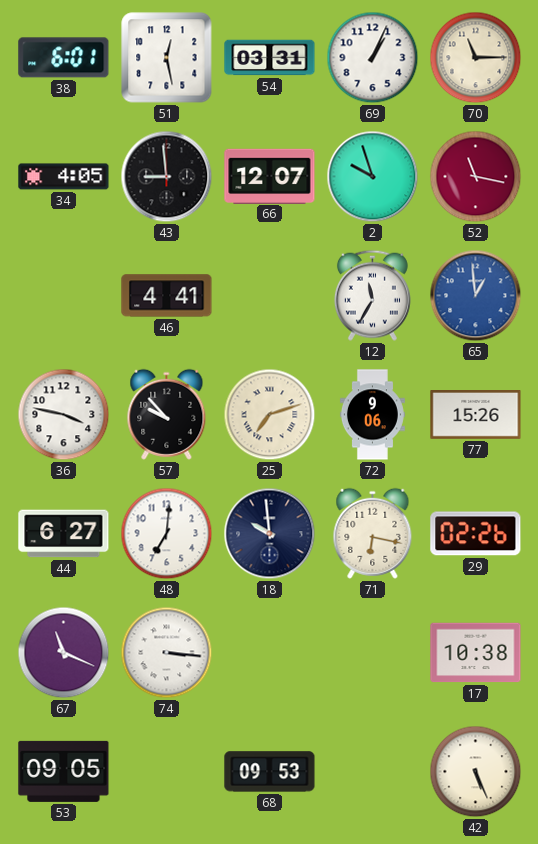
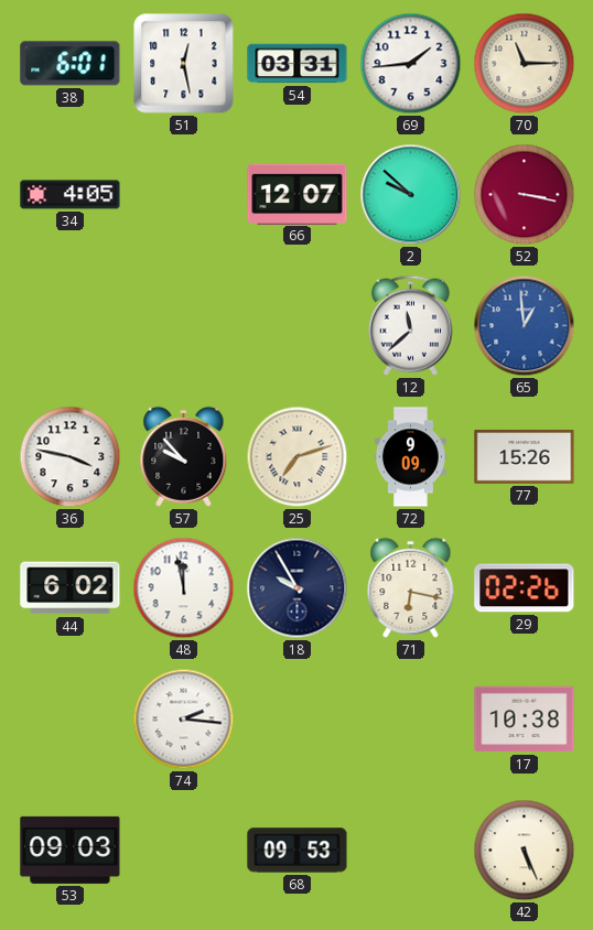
69: 1:04 -> 1:44
43: 8:59 -> none
2: 9:57 -> 9:52
52: 11:17 -> 3:17
46: 4:41 -> none
12: 11:35 -> 11:38
72: 9:06 -> 9:09
44: 6:27 -> 6:02
48: 7:01 -> 11:58
18: 9:59 -> 9:55
67: 11:19 -> none
74: 3:16 -> 2:16
53: 09:05 -> 09:03
